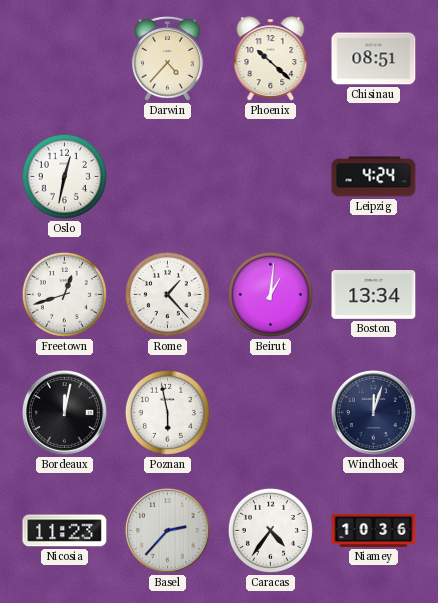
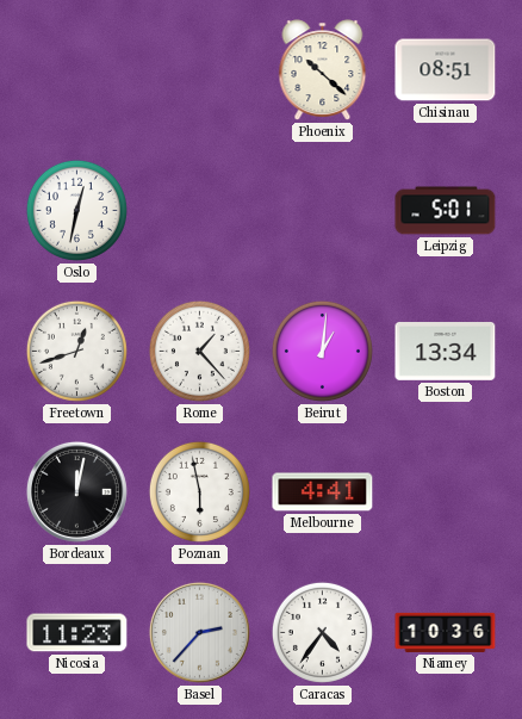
Darwin: 4:37 -> none
Leipzig: 4:24 -> 5:01
Melbourne: none -> 4:41
Windhoek: 12:03 -> none
